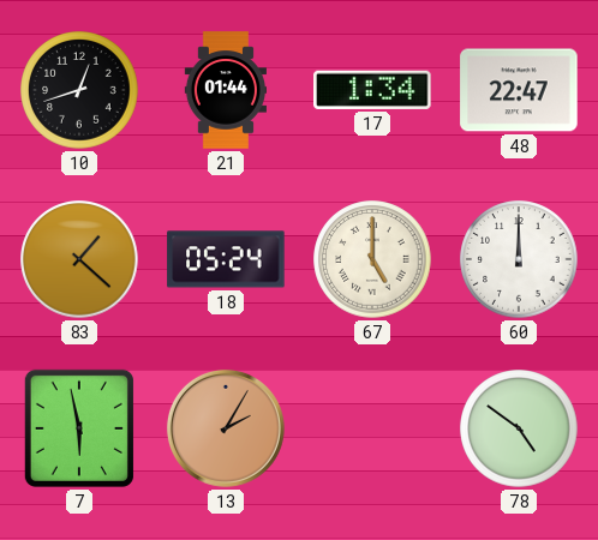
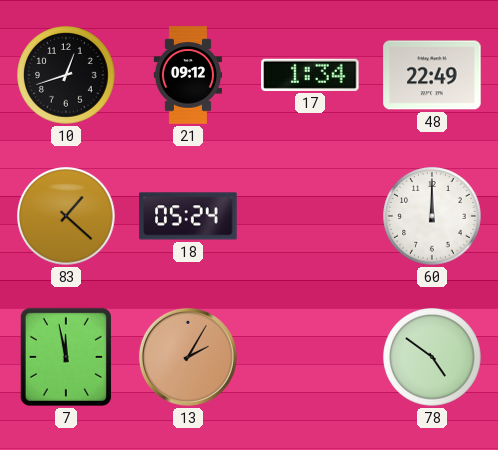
21: 01:44 -> 09:12
48: 22:47 -> 22:49
67: 5:00 -> none
7: 5:58 -> 11:58
